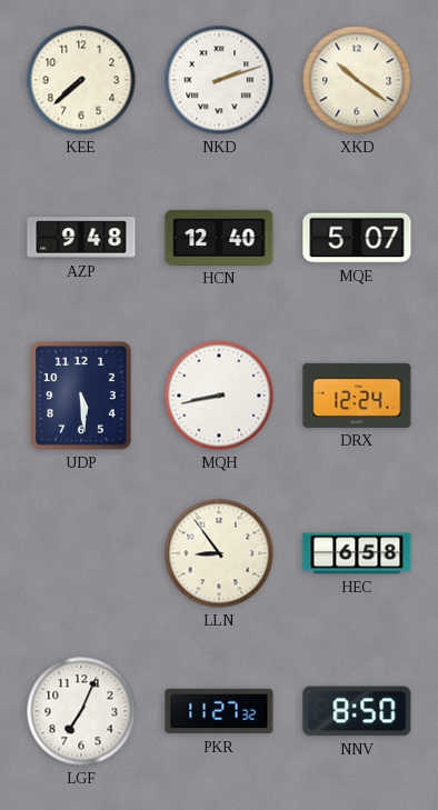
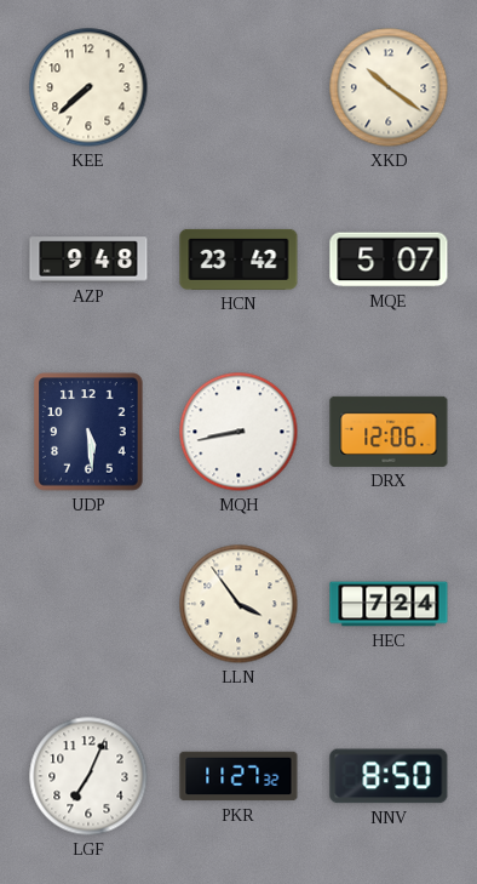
NKD: 2:12 -> none
HCN: 12:40 -> 23:42
DRX: 12:24 -> 12:06
LLN: 8:54 -> 3:54
HEC: 6:58 -> 7:24
